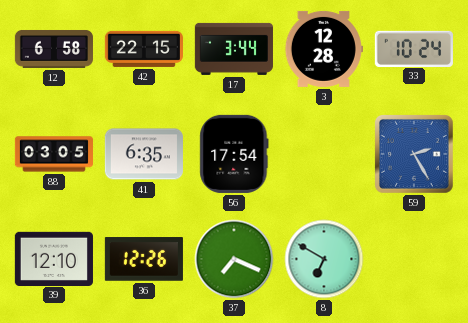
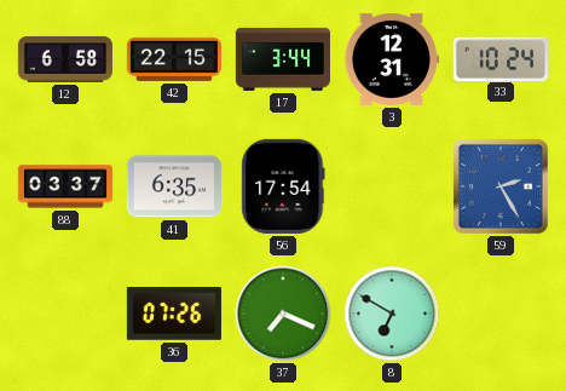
3: 12:28 -> 12:31
88: 03:05 -> 03:37
39: 12:10 -> none
36: 12:26 -> 07:26
